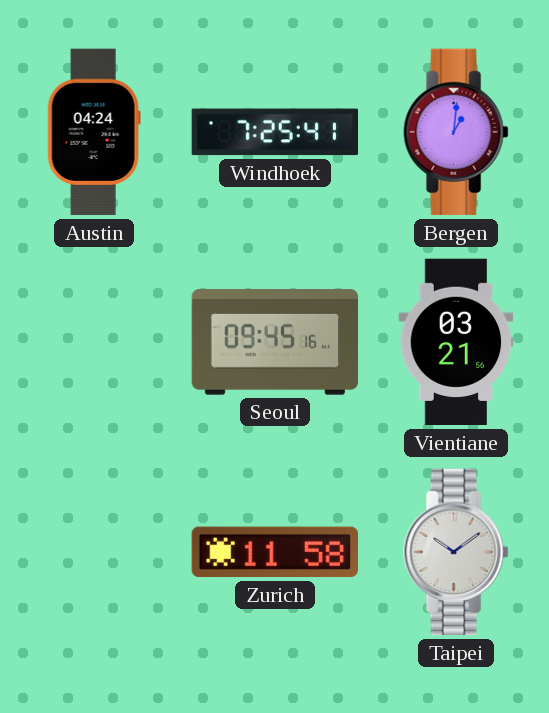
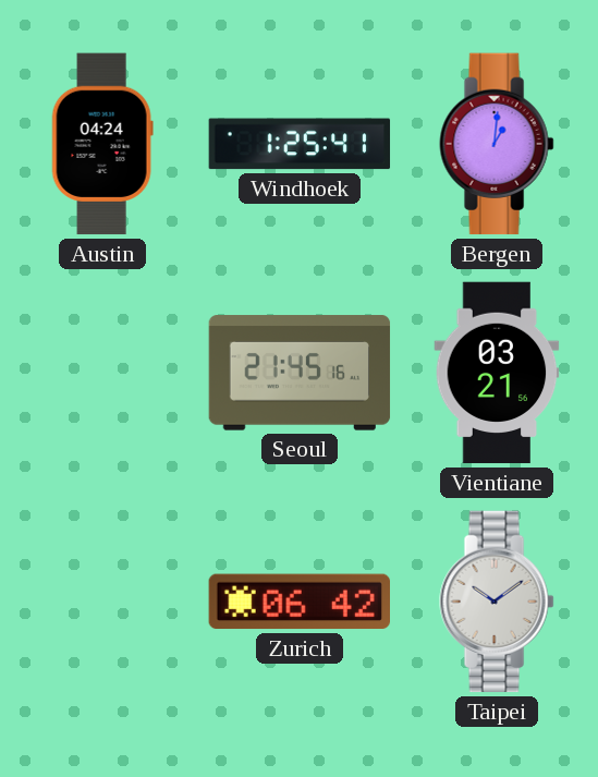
Windhoek: 7:25 -> 1:25
Seoul: 09:45 -> 21:45
Zurich: 11:58 -> 06:42
